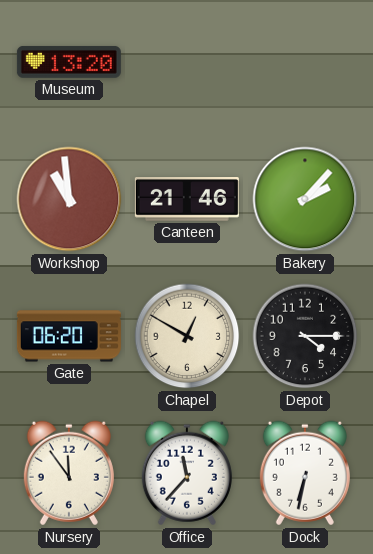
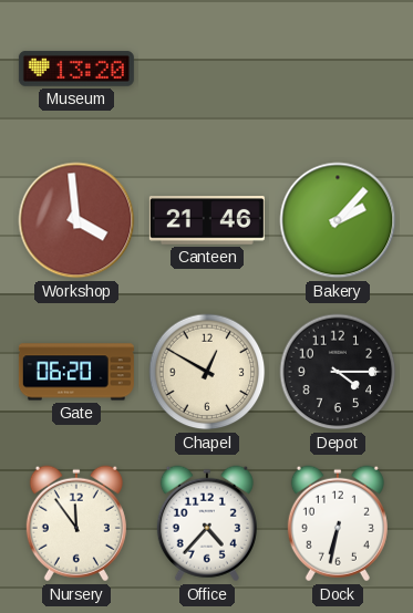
Workshop: 10:59 -> 3:59
Office: 11:37 -> 4:37
